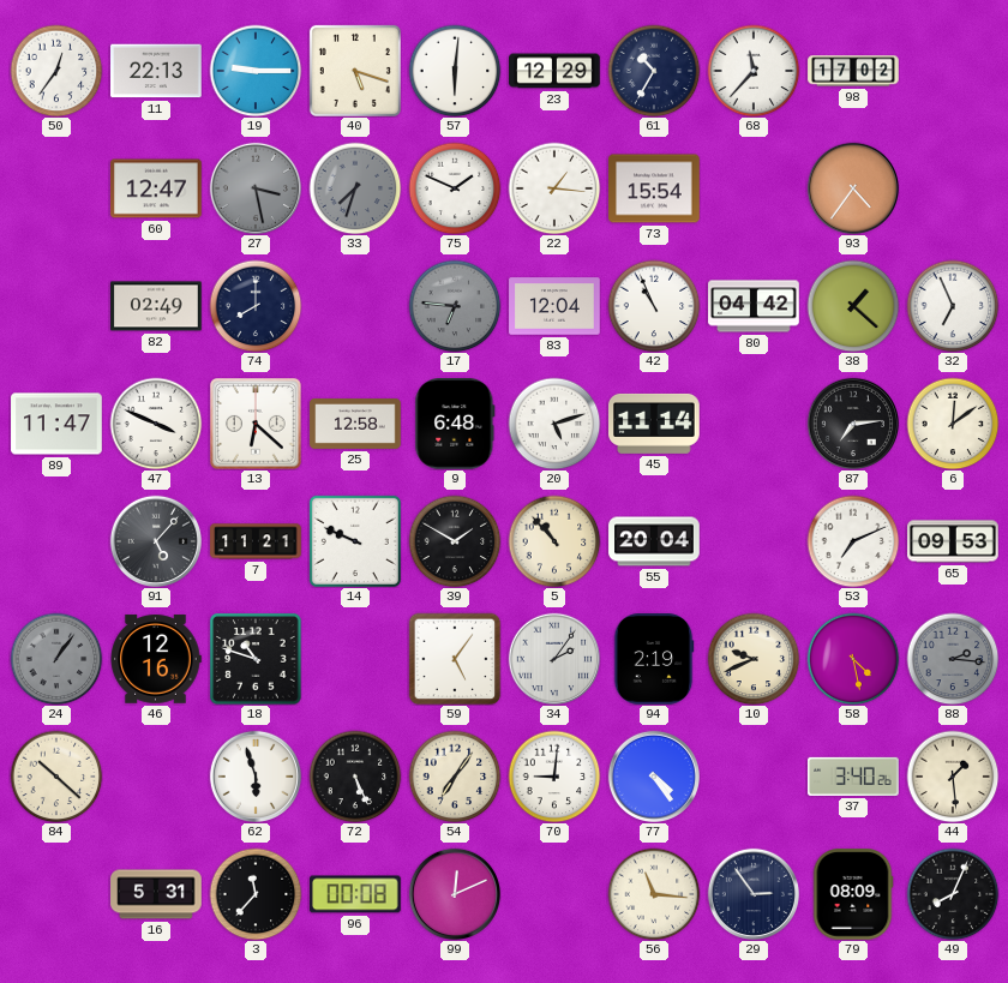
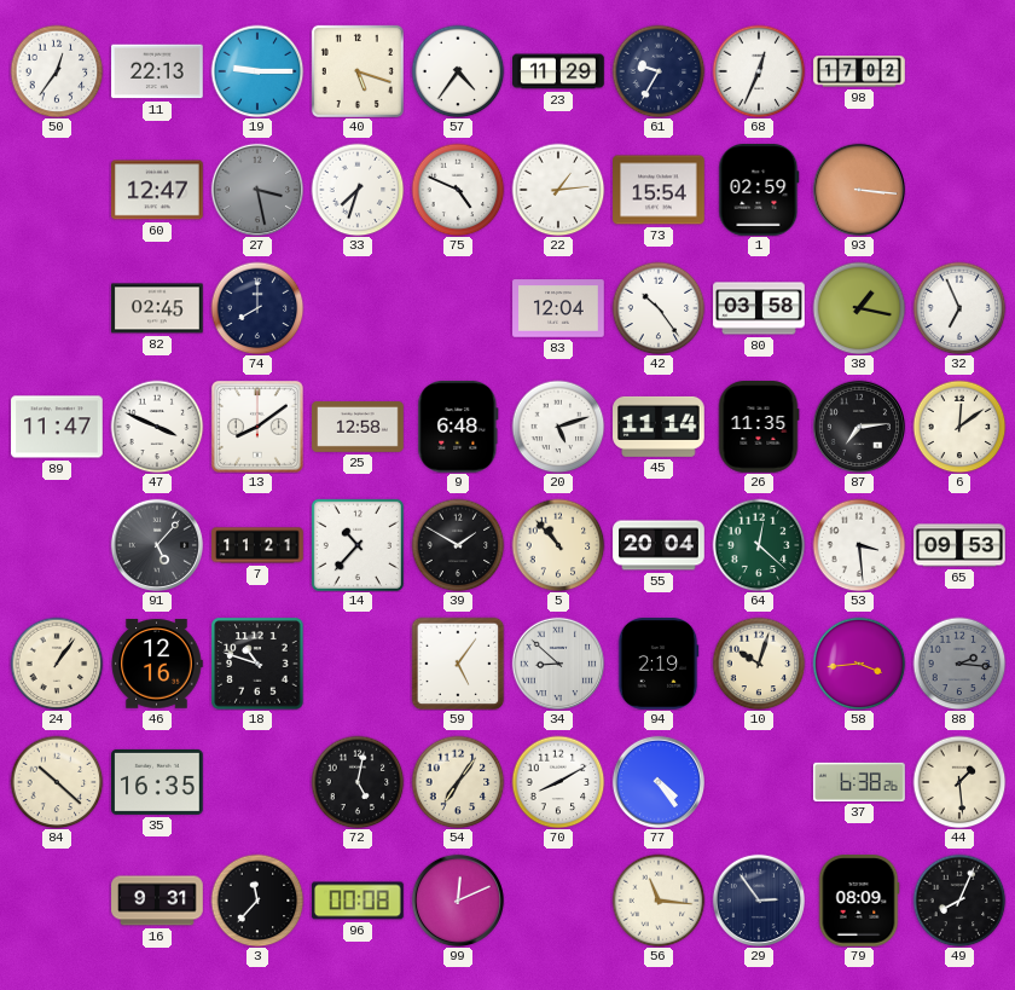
57: 6:01 -> 4:36
23: 12:29 -> 11:29
61: 10:35 -> 9:35
68: 11:37 -> 12:34
33 dial: grey -> white
75: 1:49 -> 4:49
22: 1:16 -> 1:14
1: none -> 02:59
93: 4:36 -> 3:16
82: 02:49 -> 02:45
17: 6:46 -> none
42: 10:56 -> 10:24
80: 04:42 -> 03:58
38: 1:22 -> 1:17
13: 6:22 -> 8:09
26: none -> 11:35
14: 9:49 -> 10:37
64: none -> 12:22
53: 7:11 -> 3:29
24 dial: grey -> cream
34: 2:06 -> 8:52
10: 9:41 -> 10:03
58: 4:28 -> 3:44
35: none -> 16:35
62: 5:57 -> none
72: 5:26 -> 5:02
70: 9:01 -> 8:10
37: 3:40 -> 6:38
16: 5:31 -> 9:31
